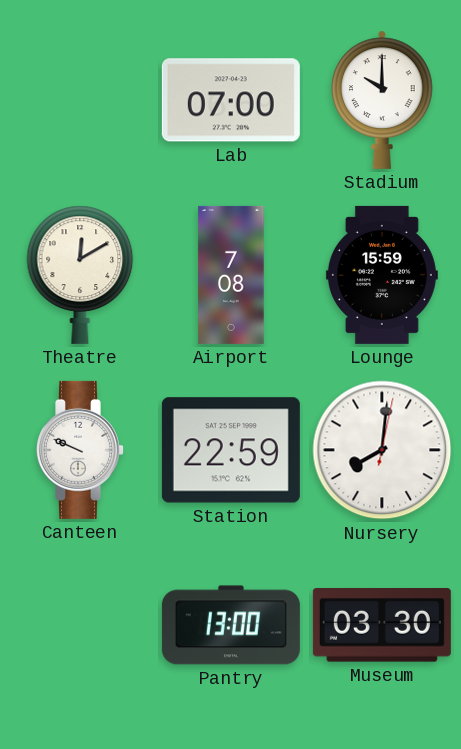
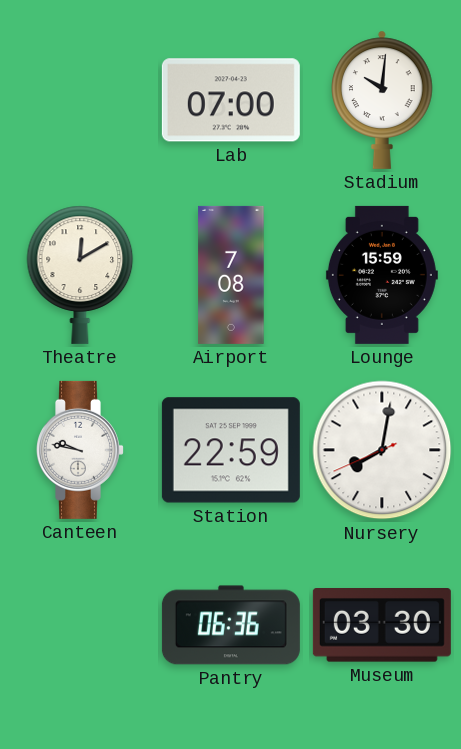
Stadium: 10:00 -> 10:01
Canteen: 9:49 -> 9:47
Nursery: 8:01:02 -> 8:01:41
Pantry: 13:00 -> 06:36
